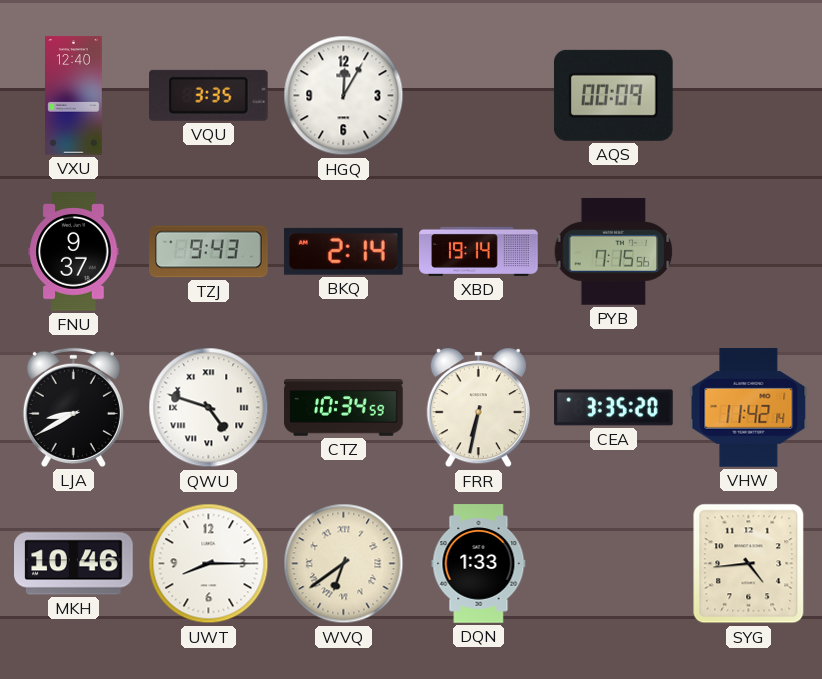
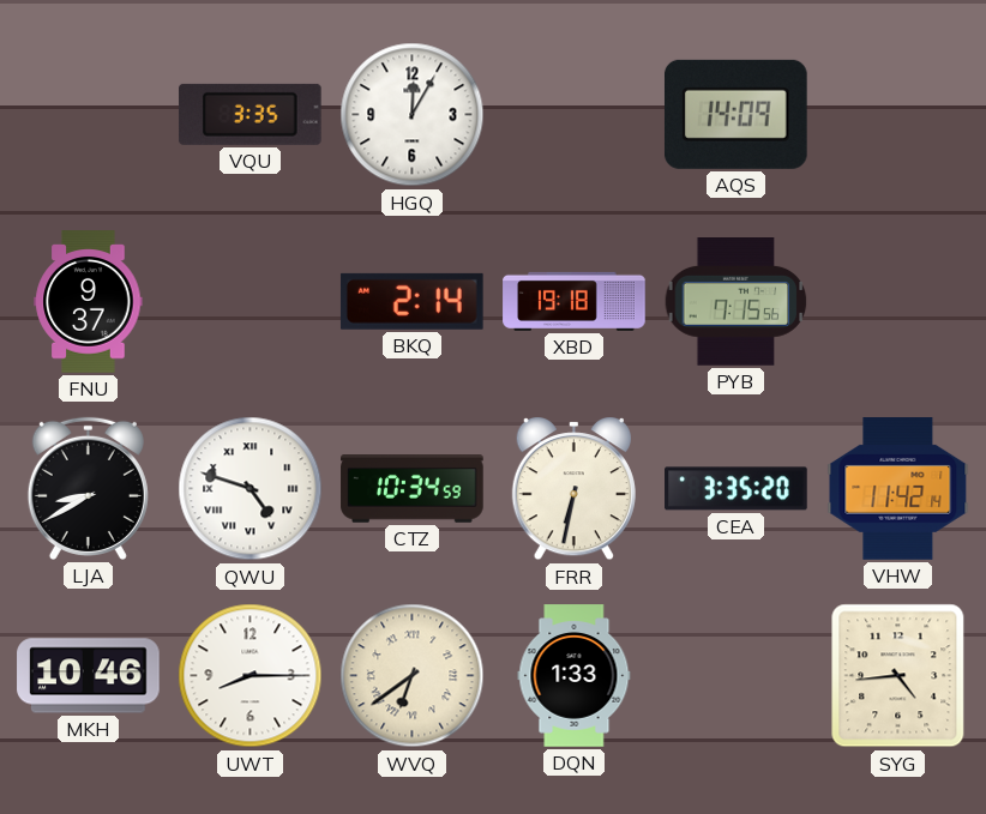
VXU: 12:40 -> none
AQS: 00:09 -> 14:09
TZJ: 9:43 -> none
XBD: 19:14 -> 19:18
